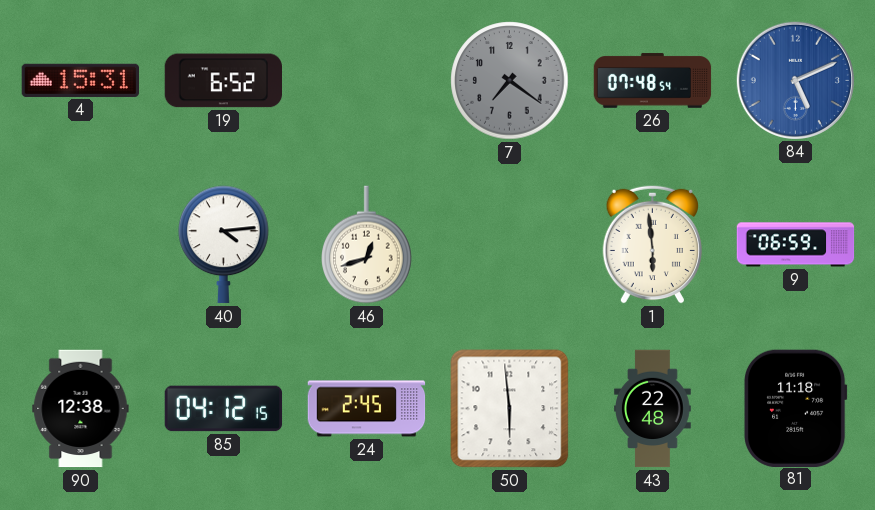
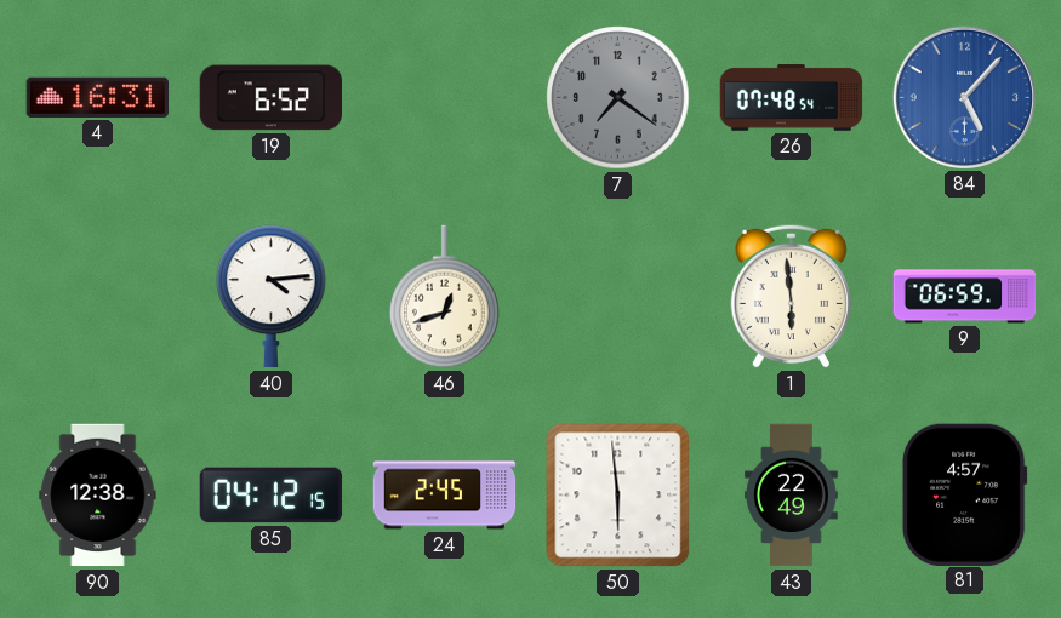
4: 15:31 -> 16:31
84: 5:11 -> 5:07
43: 22:48 -> 22:49
81: 11:18 -> 4:57
